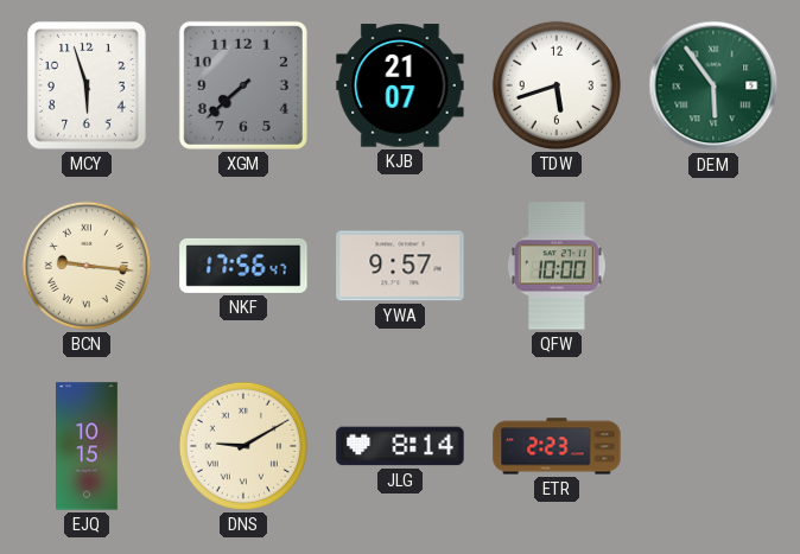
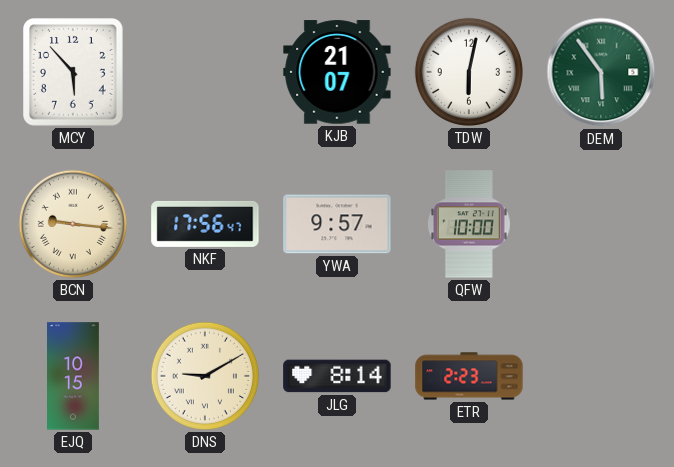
MCY: 5:57 -> 5:53
XGM: 7:38 -> none
TDW: 5:42 -> 6:02
